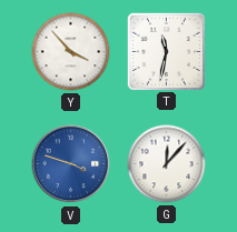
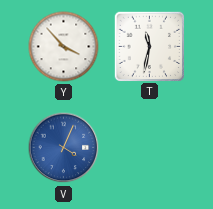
V: 3:48 -> 4:04
G: 12:07 -> none
